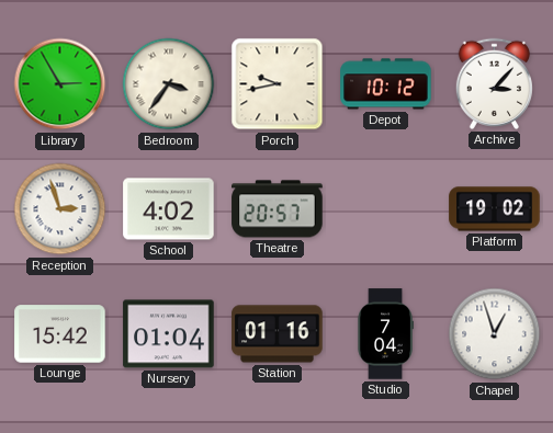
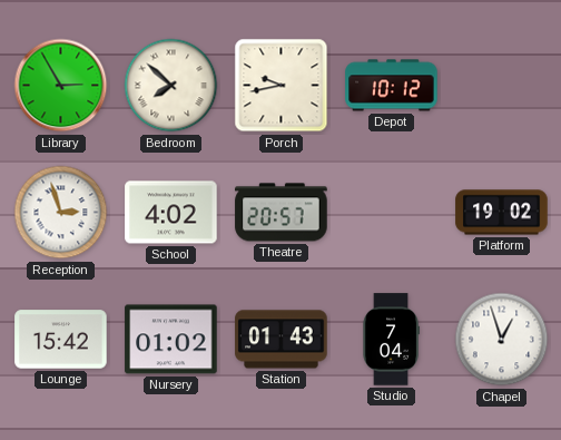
Bedroom: 3:36 -> 7:52
Archive: 3:07 -> none
Nursery: 01:04 -> 01:02
Station: 01:16 -> 01:43
